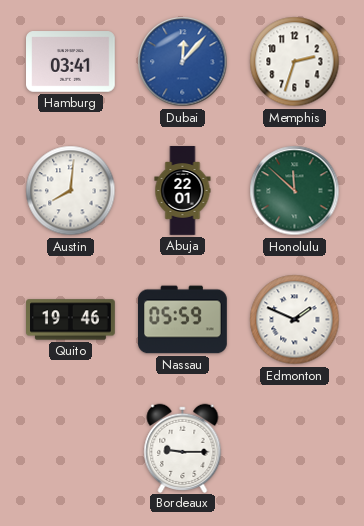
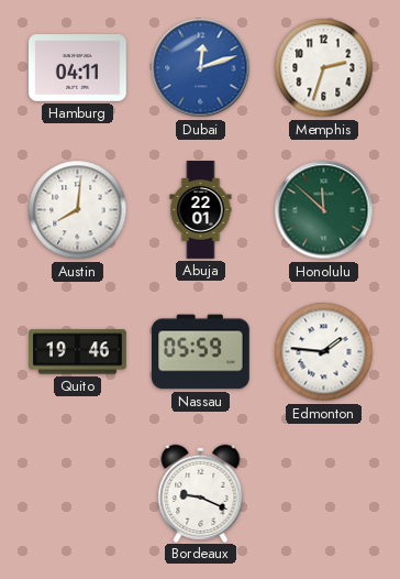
Hamburg: 03:41 -> 04:11
Dubai: 12:07 -> 12:12
Edmonton: 1:49 -> 1:46
Bordeaux: 9:15 -> 9:19
